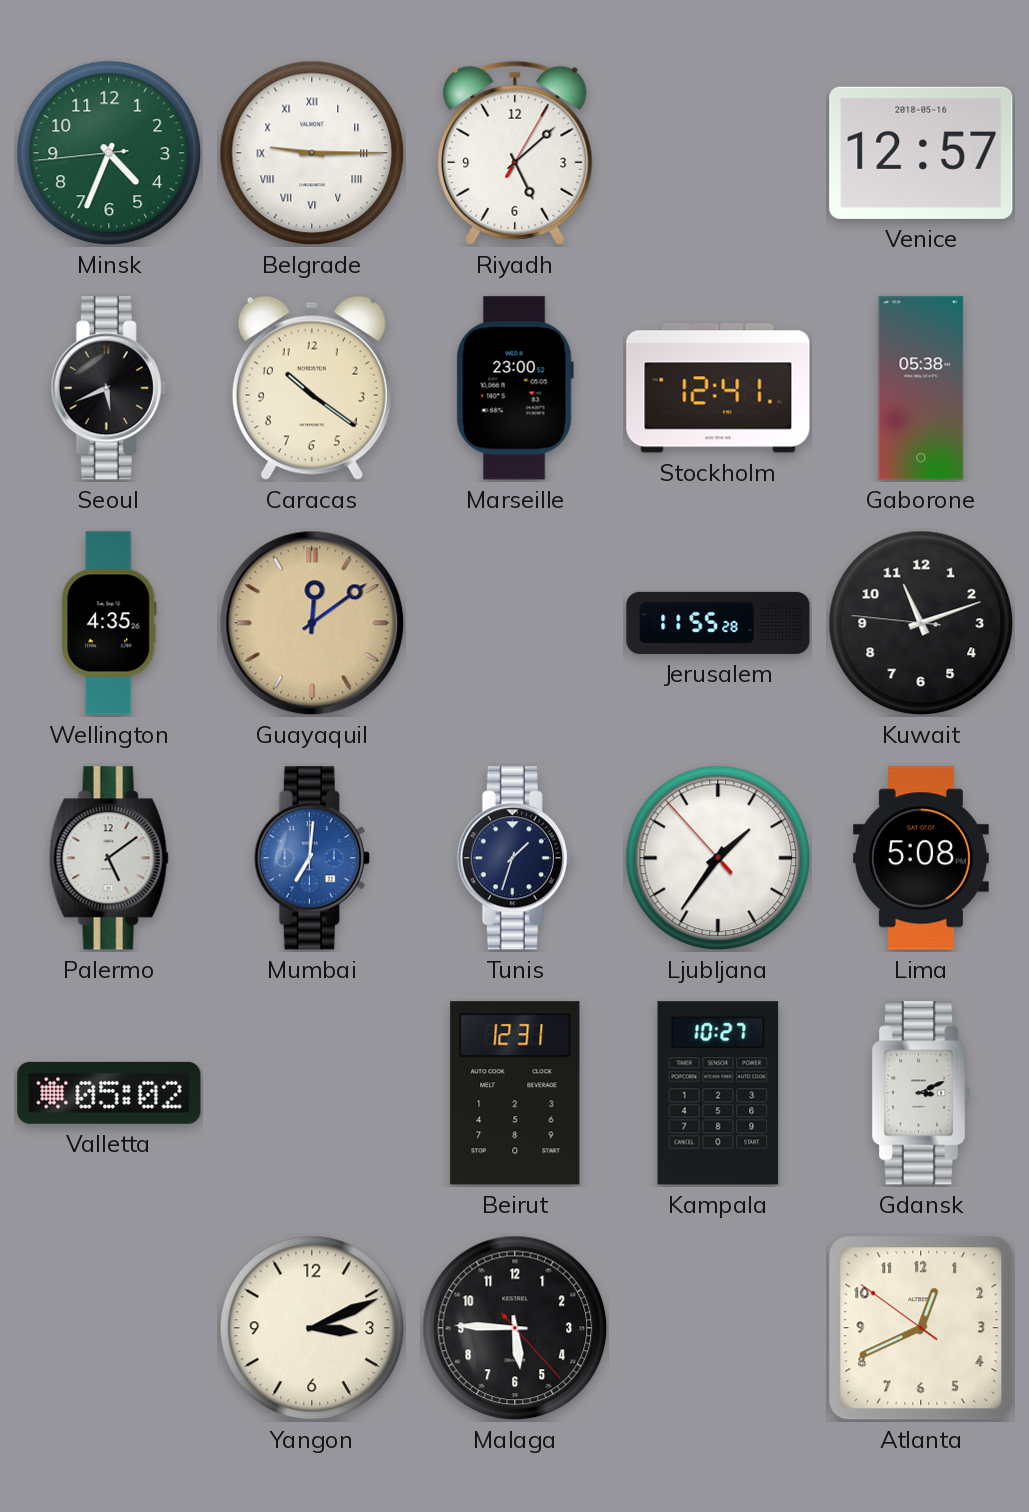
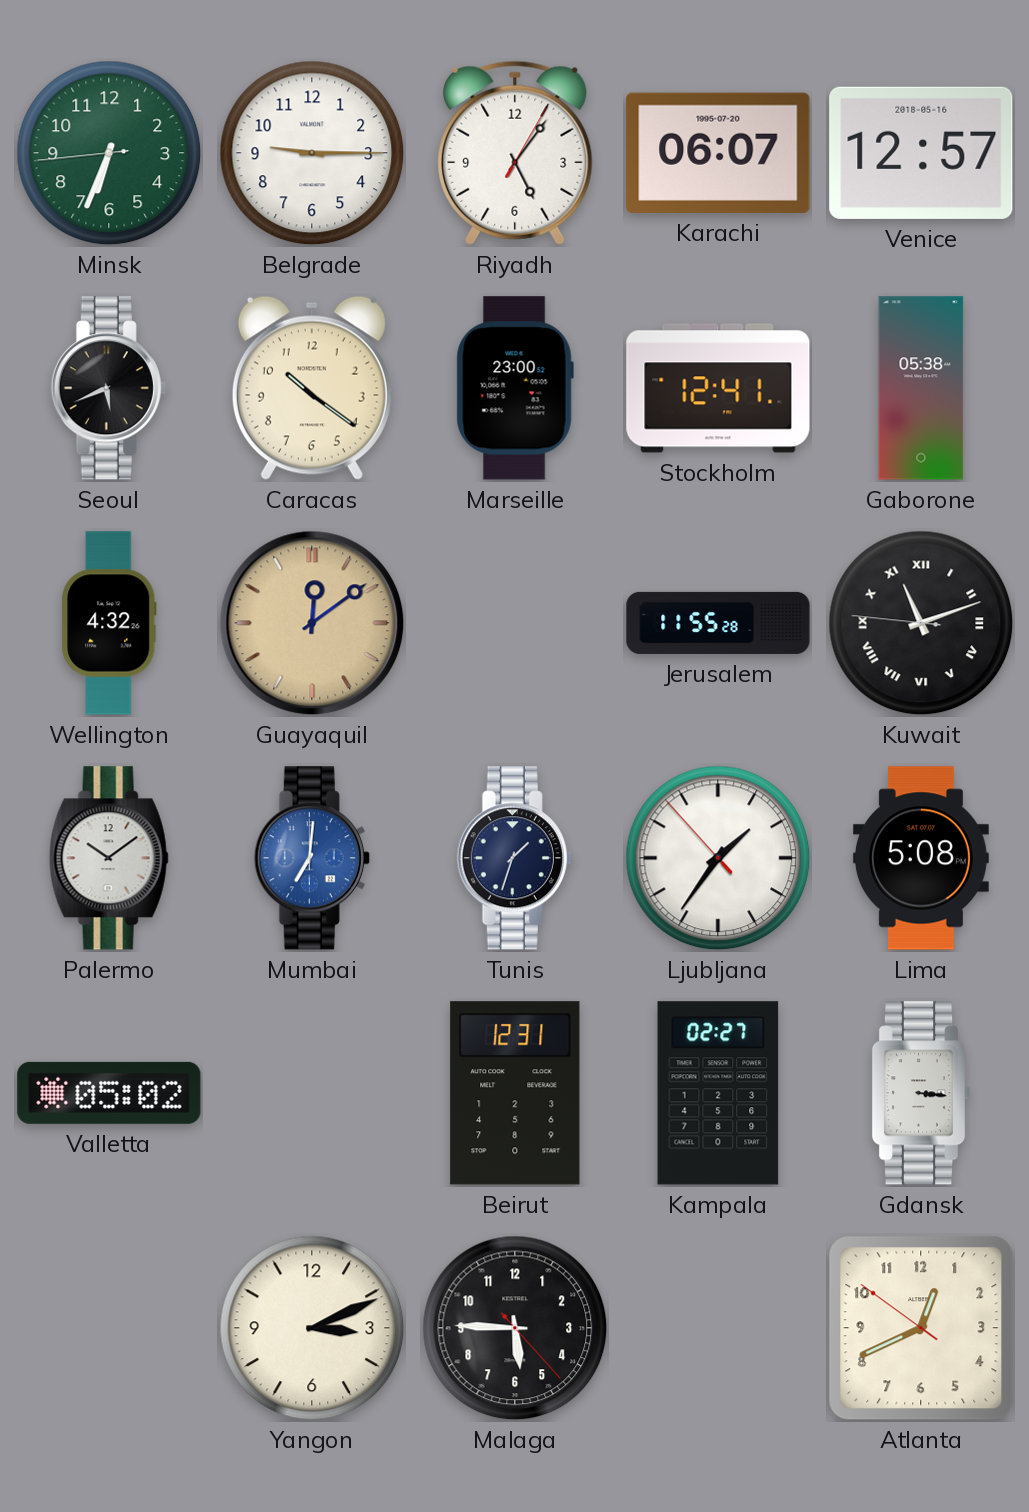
Minsk: 4:33 -> 6:33
Belgrade numerals: Roman -> Arabic
Riyadh: 5:08 -> 5:06
Karachi: none -> 06:07
Wellington: 4:35 -> 4:32
Kuwait numerals: Arabic -> Roman
Palermo: 5:09 -> 10:09
Kampala: 10:27 -> 02:27
Gdansk: 3:11 -> 3:16
